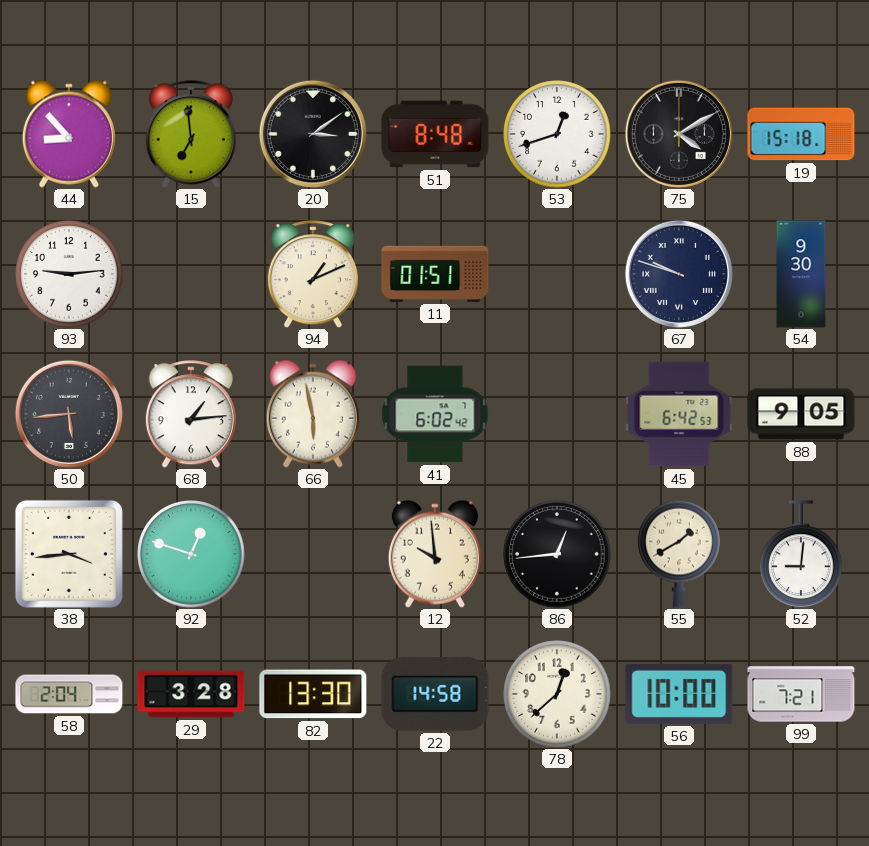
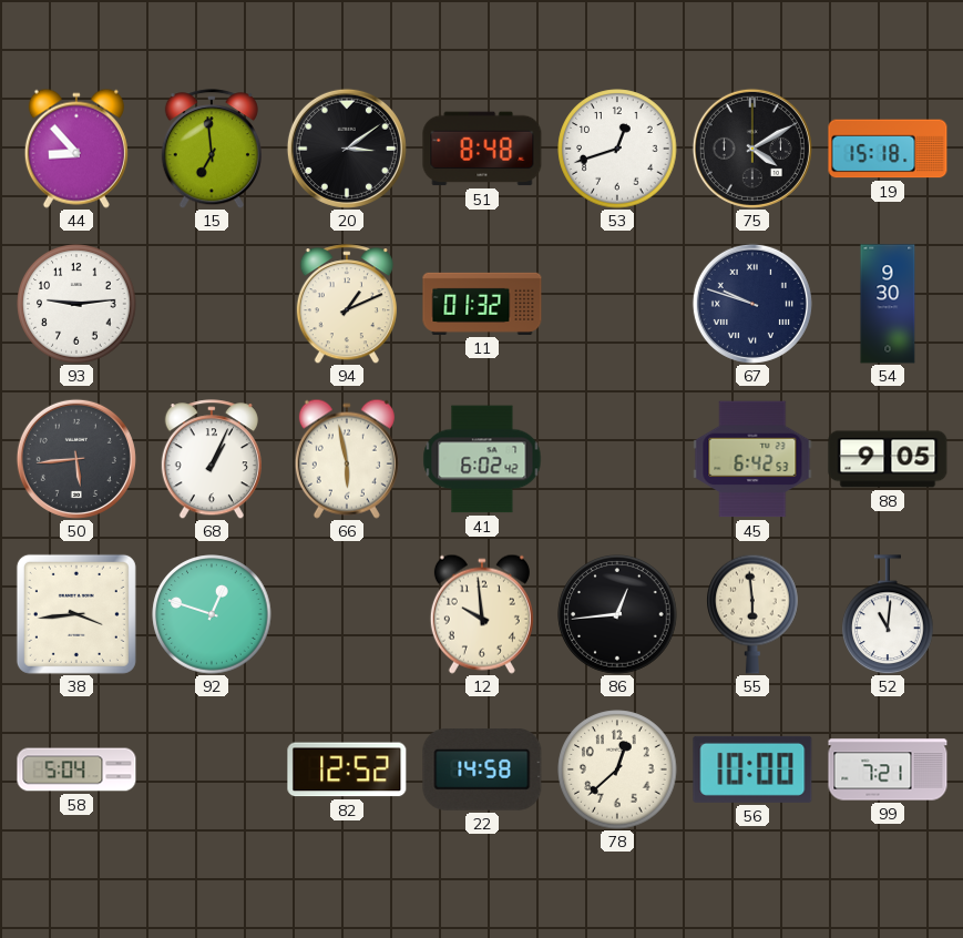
11: 01:51 -> 01:32
68: 1:14 -> 1:04
55: 1:40 -> 5:59
52: 9:01 -> 11:01
58: 2:04 -> 5:04
29: 3:28 -> none
82: 13:30 -> 12:52
